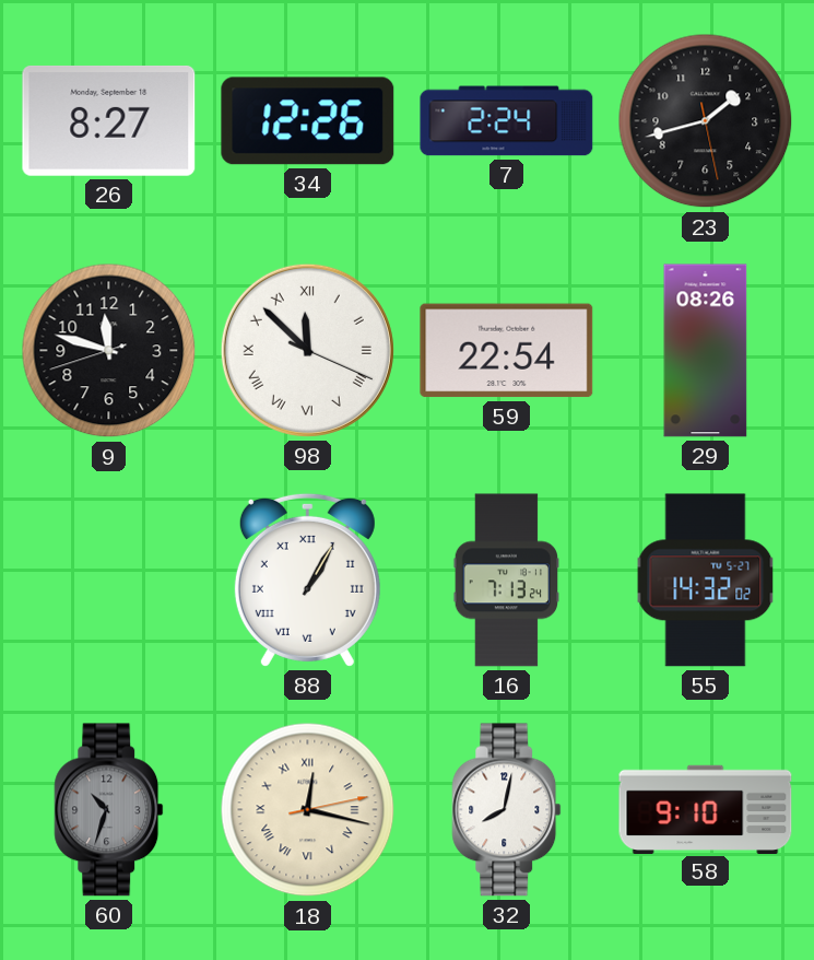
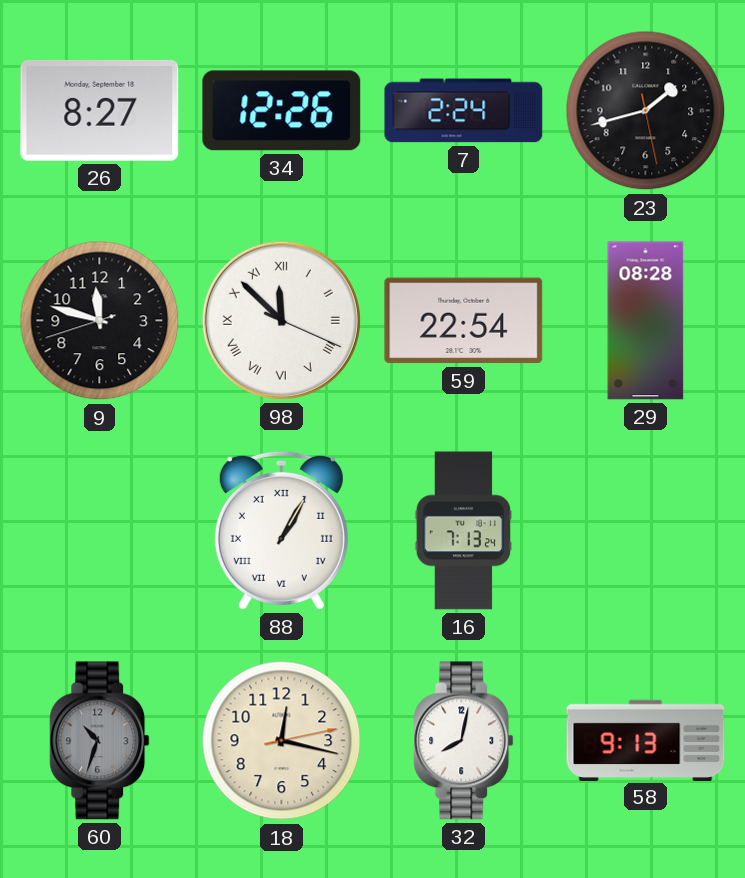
29: 08:26 -> 08:28
55: 14:32 -> none
18 numerals: Roman -> Arabic
58: 9:10 -> 9:13
